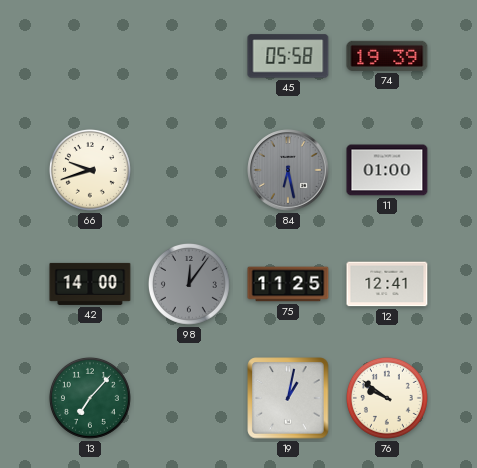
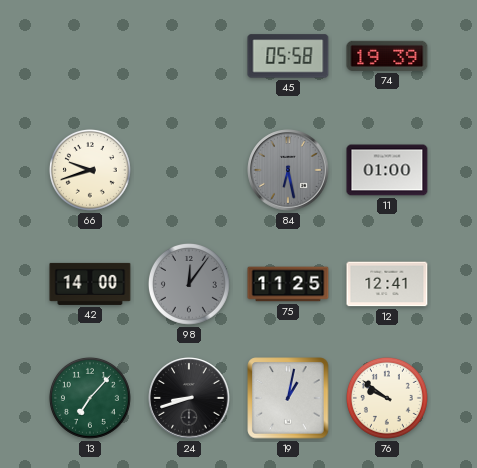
24: none -> 8:42
